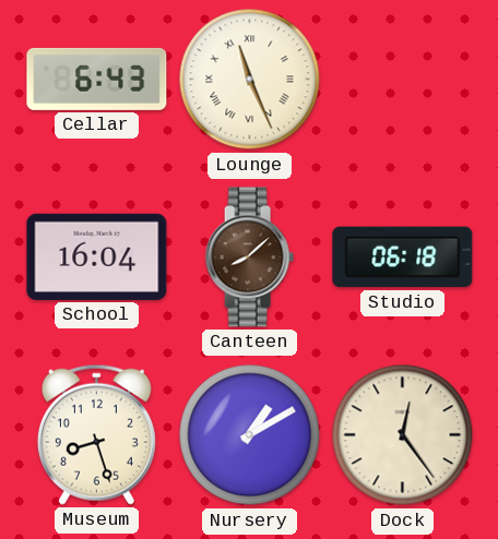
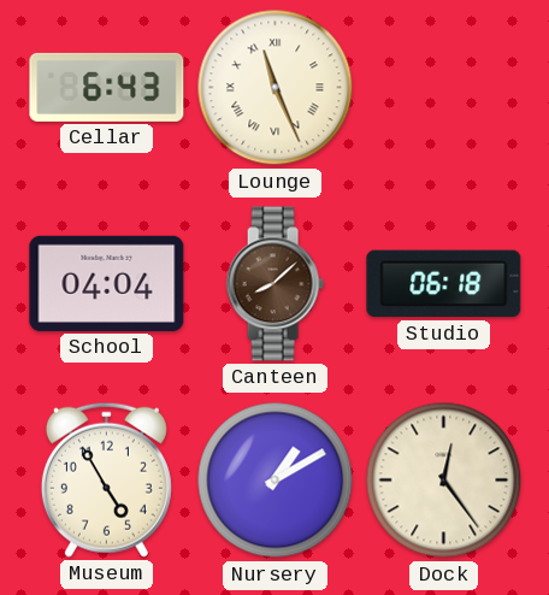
School: 16:04 -> 04:04
Museum: 8:27 -> 4:55
